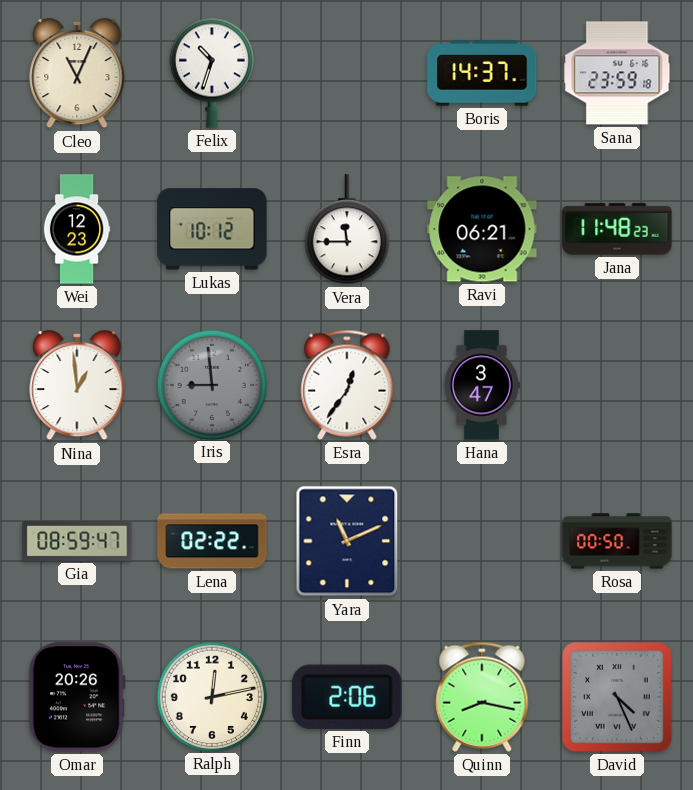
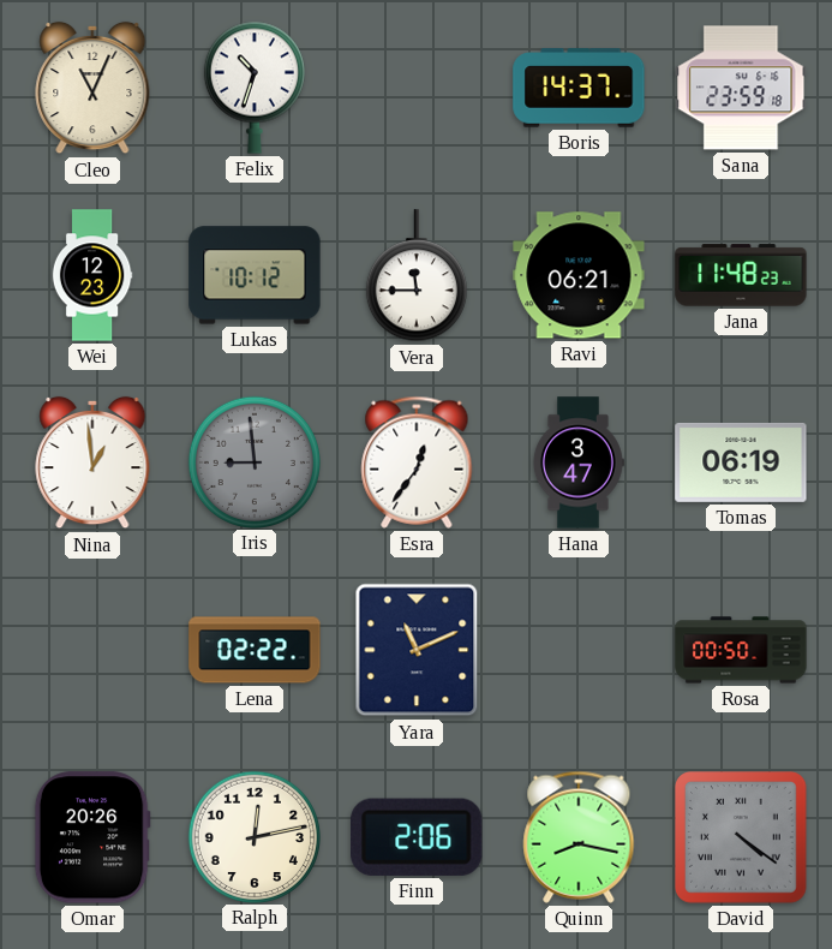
Tomas: none -> 06:19
Gia: 08:59 -> none
David: 4:26 -> 4:21
